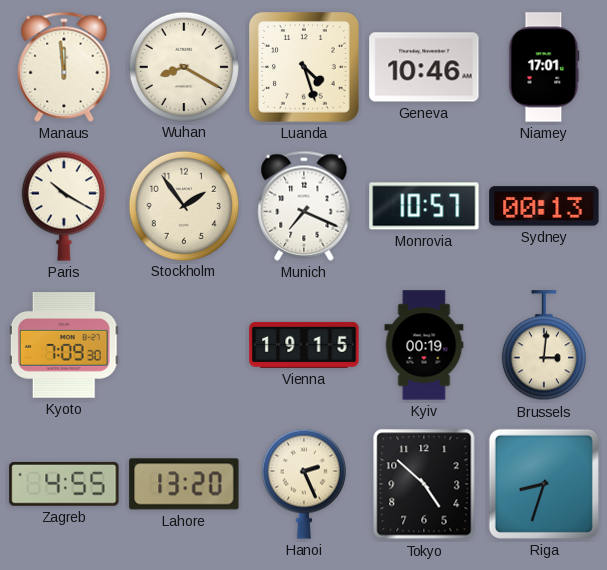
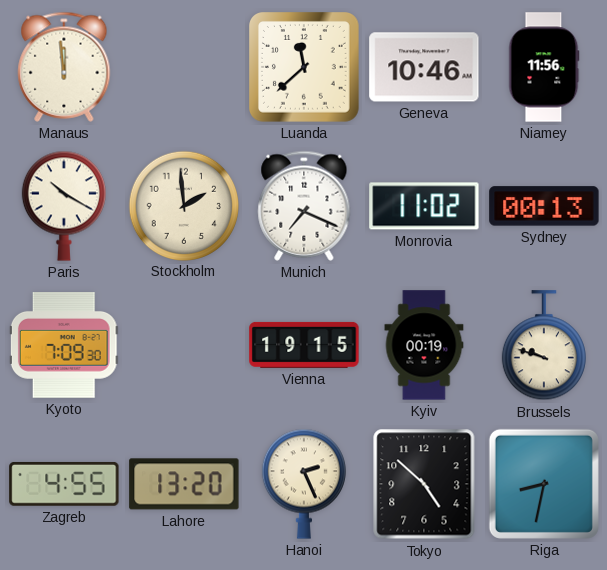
Wuhan: 8:20 -> none
Luanda: 4:27 -> 11:38
Niamey: 17:01 -> 11:56
Stockholm: 1:54 -> 1:59
Monrovia: 10:57 -> 11:02
Brussels: 3:01 -> 9:48
Riga: 8:33 -> 8:32
